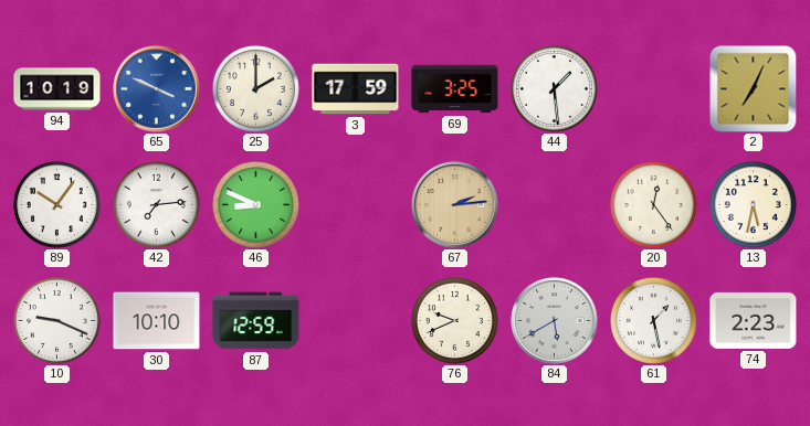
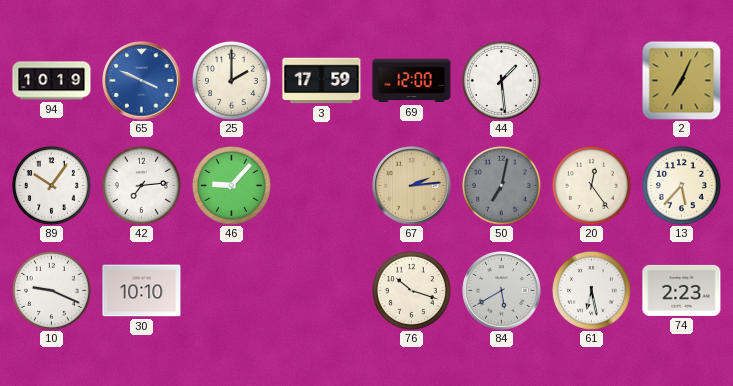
69: 3:25 -> 12:00
46: 8:49 -> 9:07
50: none -> 7:02
13: 5:32 -> 5:37
87: 12:59 -> none
76: 9:41 -> 10:18
61: 1:28 -> 6:28
